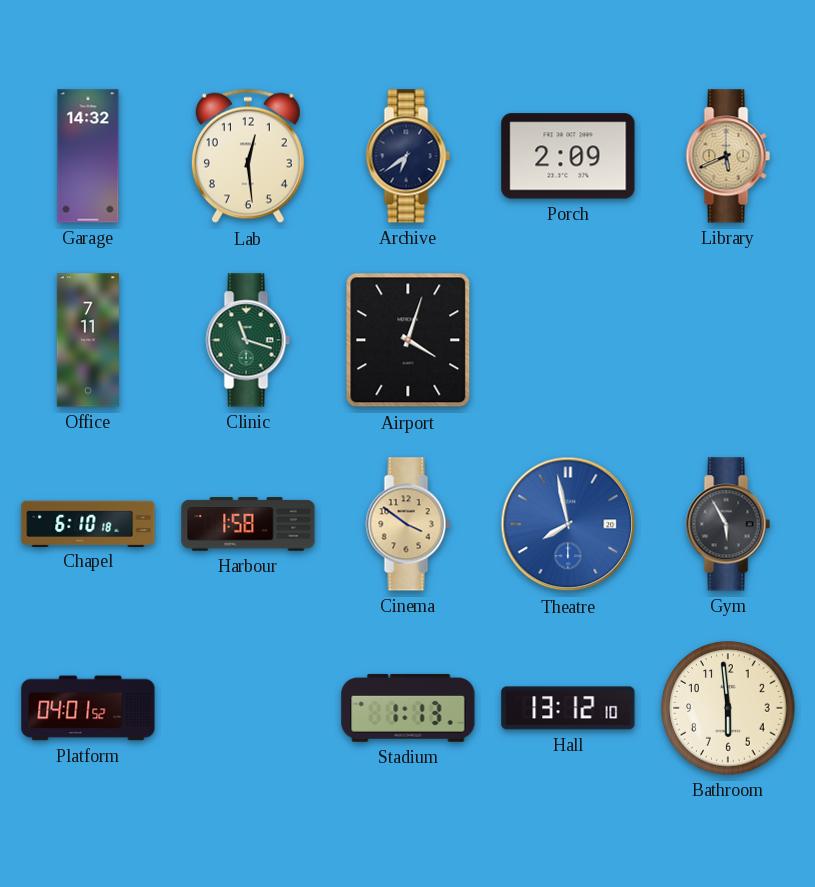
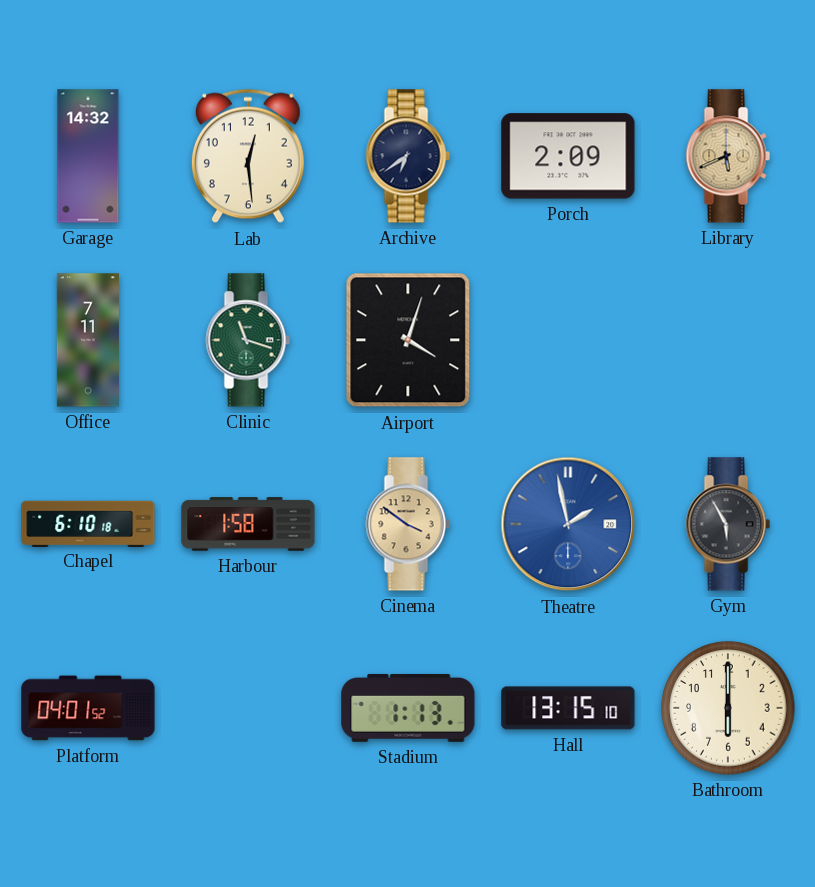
Theatre: 7:58 -> 1:58
Hall: 13:12 -> 13:15
Bathroom: 5:59 -> 6:00
